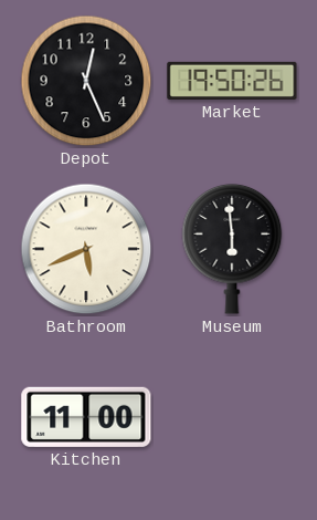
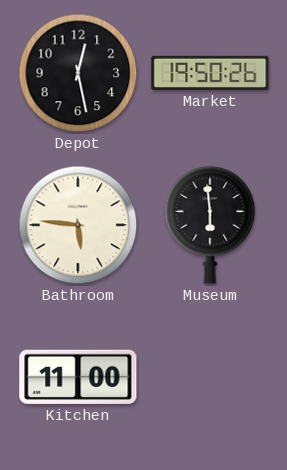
Depot: 12:26 -> 12:28
Bathroom: 5:41 -> 5:46
